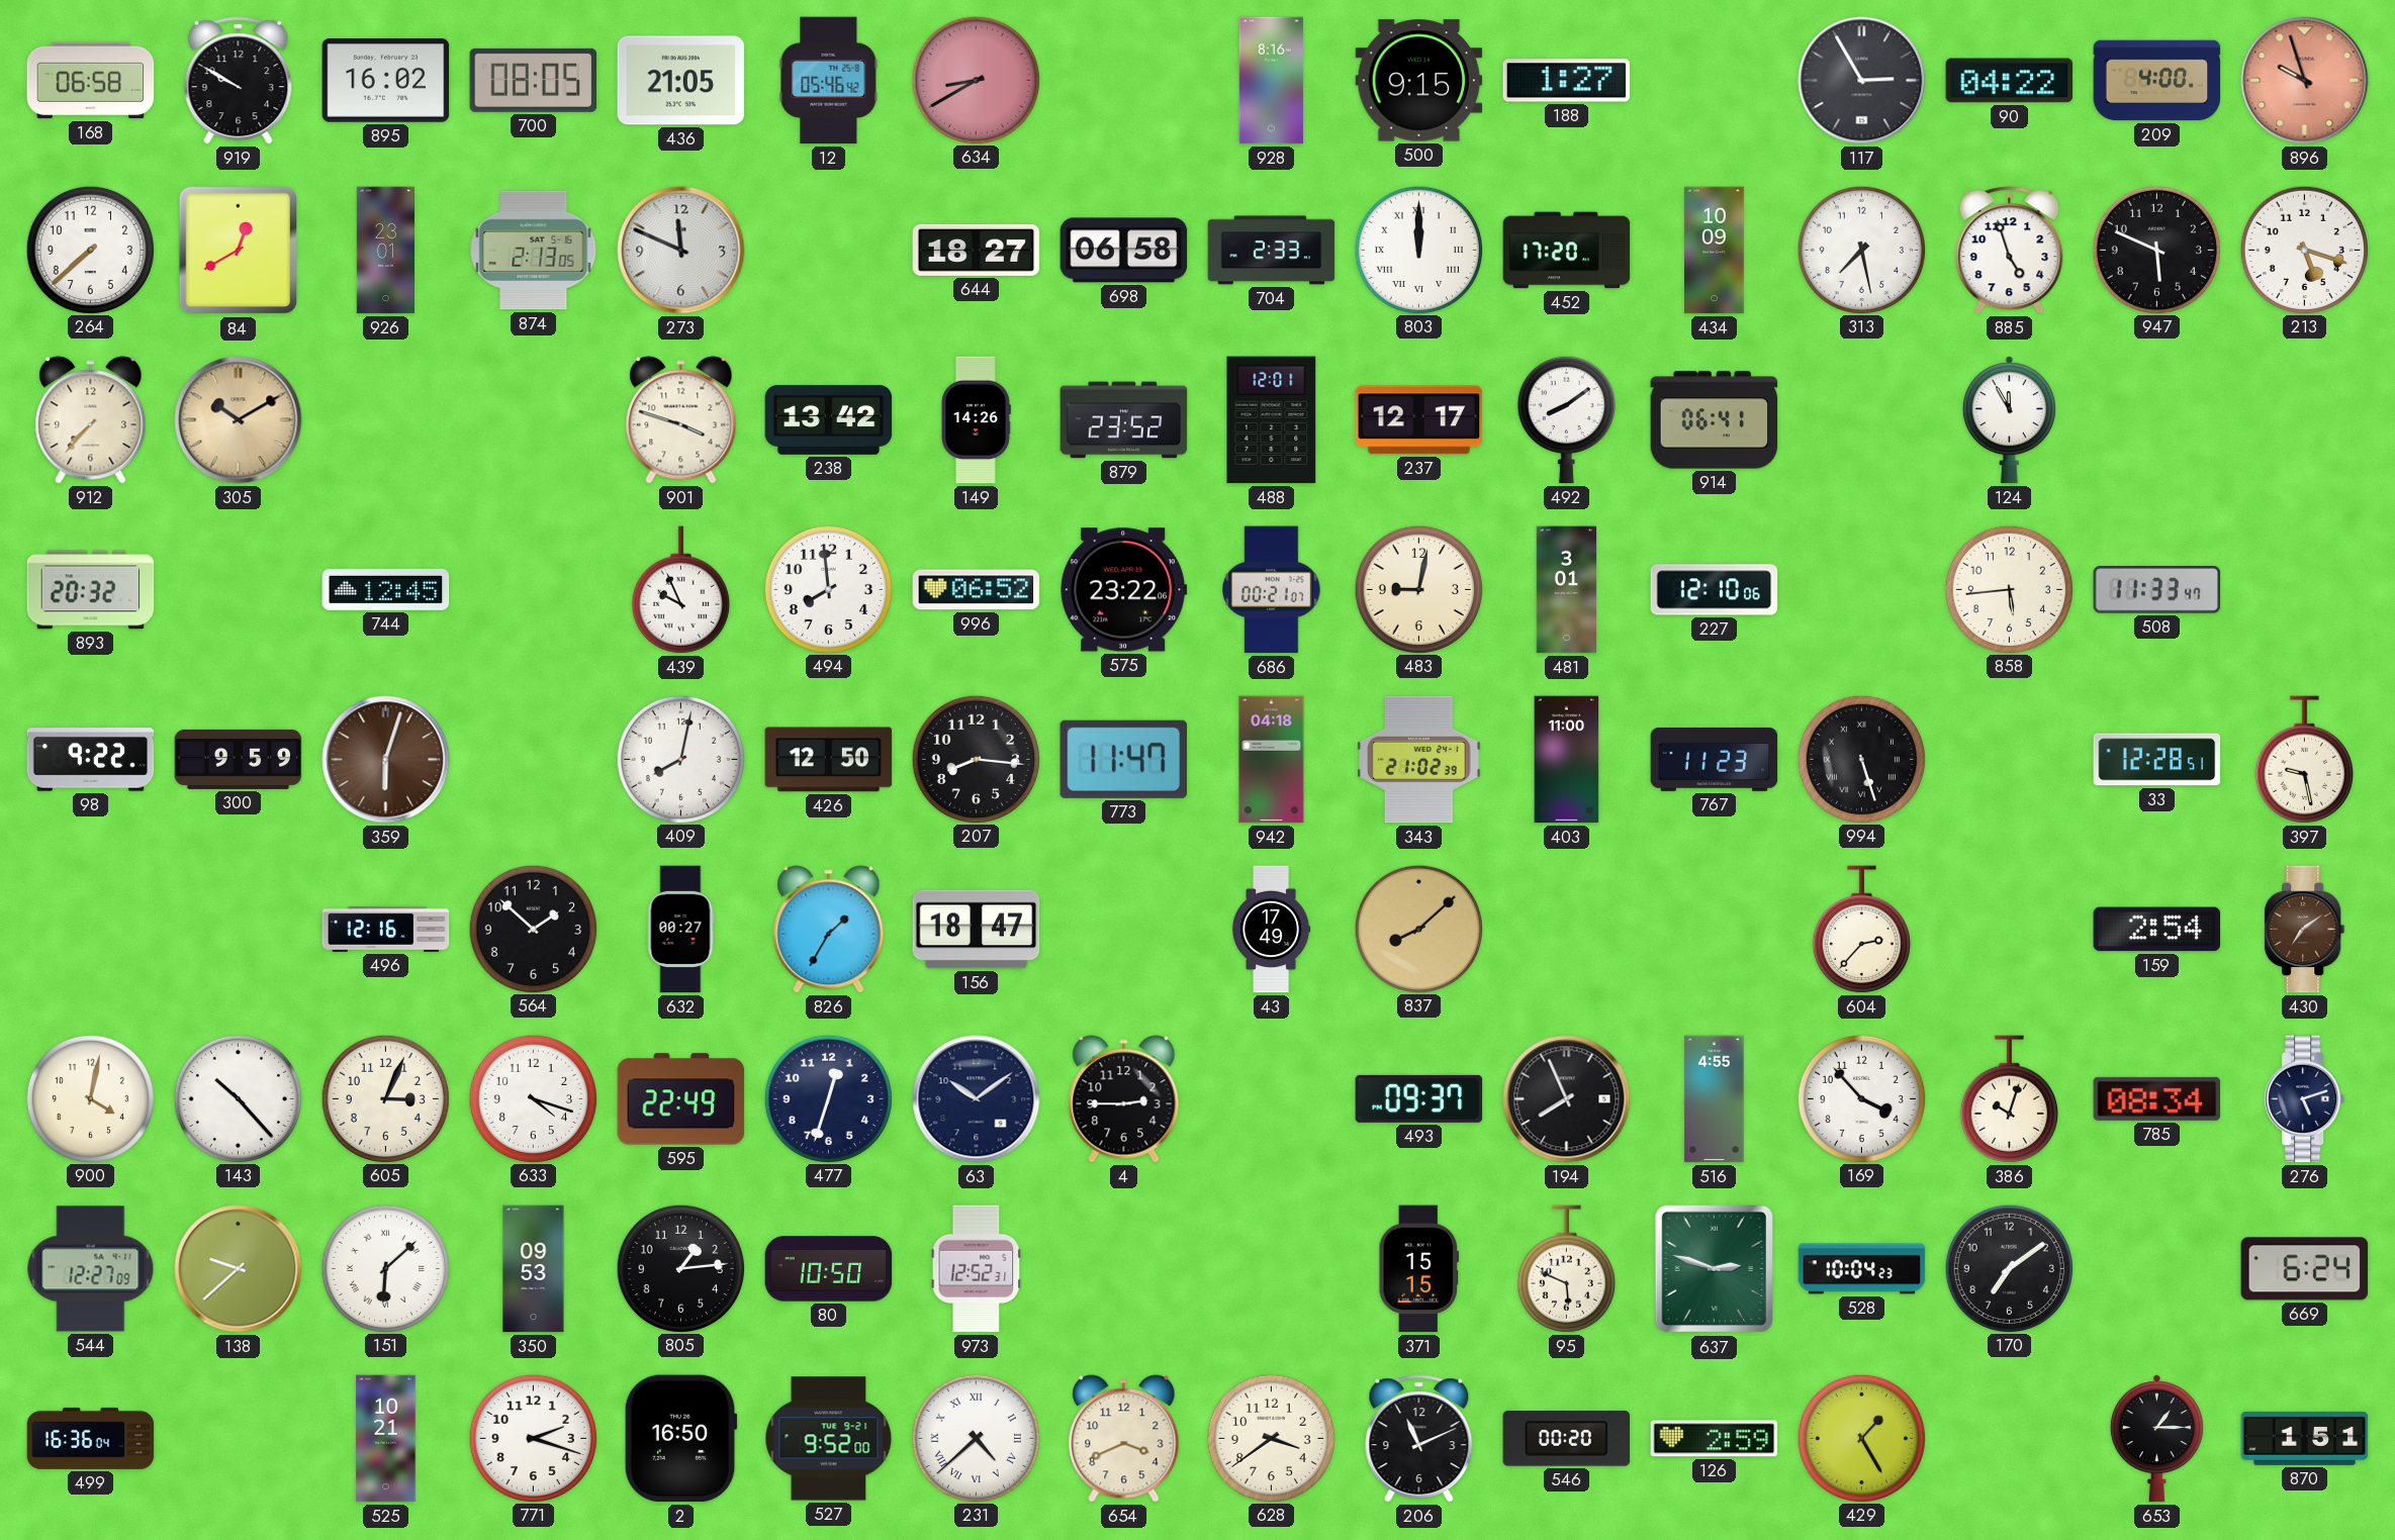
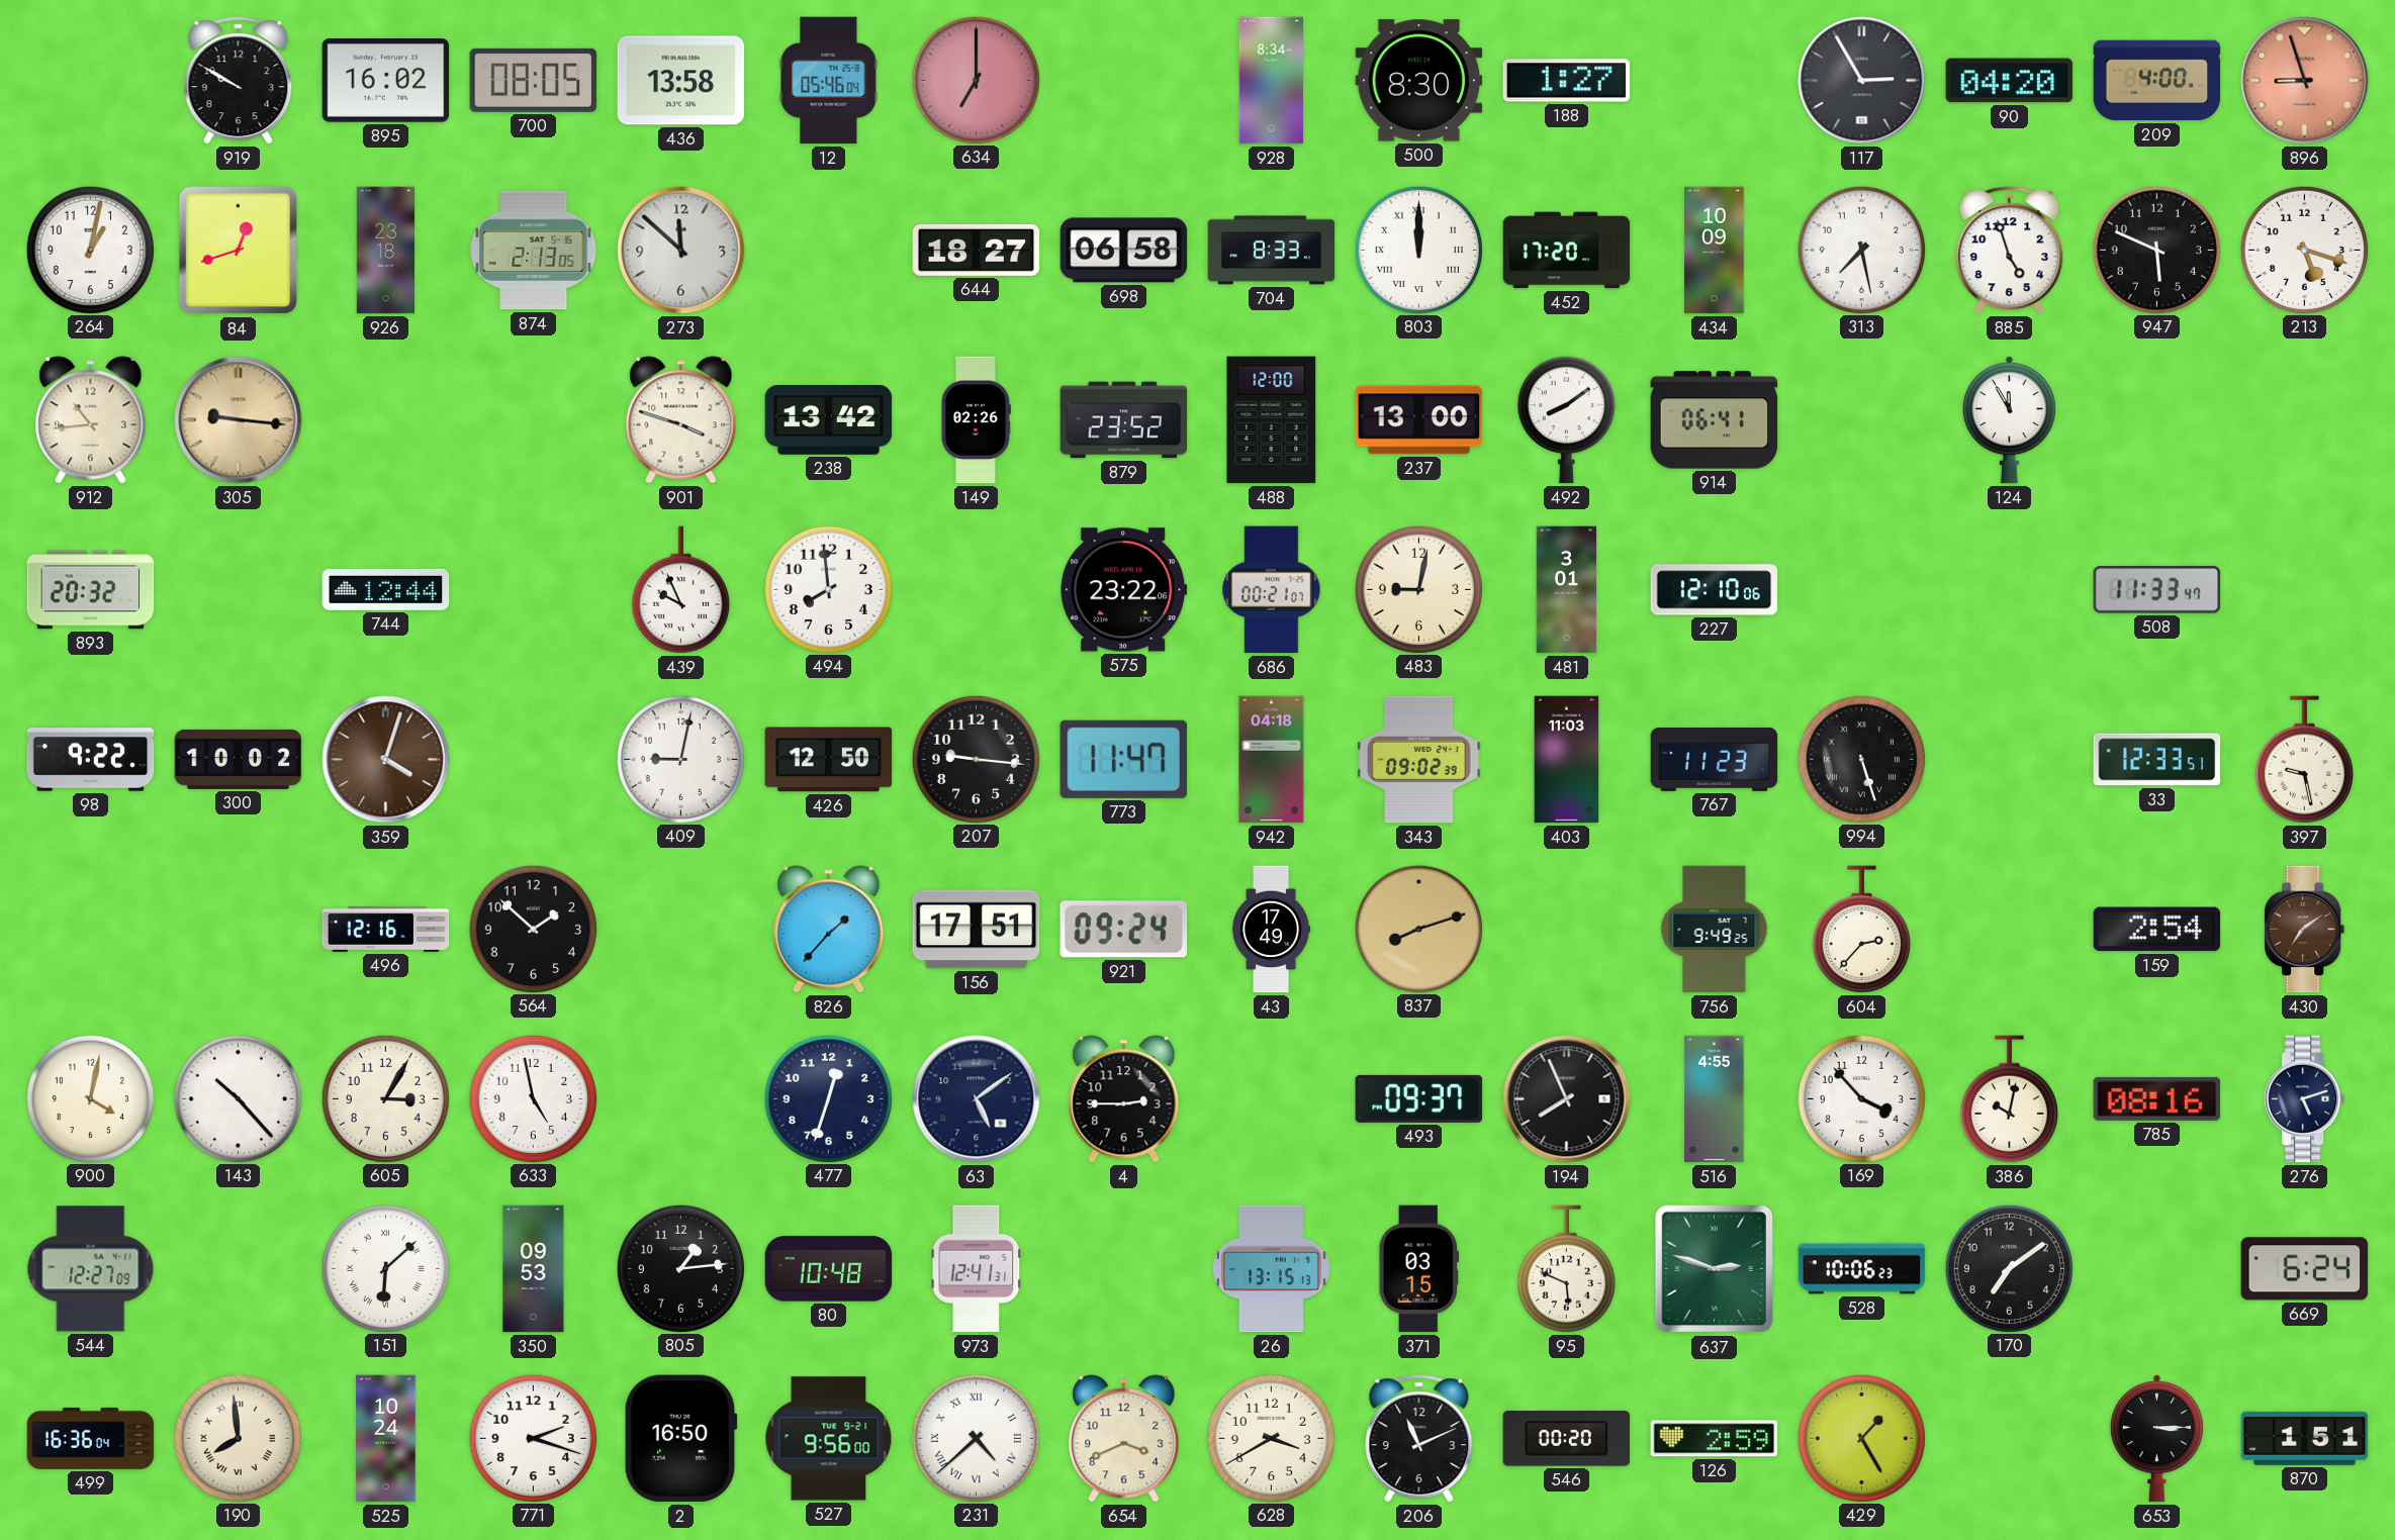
168: 06:58 -> none
436: 21:05 -> 13:58
12: 05:46:42 -> 05:46:04
634: 8:40 -> 7:00
928: 8:16 -> 8:34
500: 9:15 -> 8:30
90: 04:22 -> 04:20
896: 9:57 -> 8:57
264: 7:38 -> 1:02
84: 12:40 -> 12:42
926: 23:01 -> 23:18
273: 11:49 -> 11:52
704: 2:33 -> 8:33
912: 7:37 -> 10:44
305: 10:10 -> 9:16
149: 14:26 -> 02:26
488: 12:01 -> 12:00
237: 12:17 -> 13:00
744: 12:45 -> 12:44
996: 06:52 -> none
858: 5:44 -> none
300: 9:59 -> 10:02
359: 6:03 -> 4:03
409: 8:02 -> 9:02
207: 8:16 -> 9:16
343: 21:02 -> 09:02
403: 11:00 -> 11:03
33: 12:28 -> 12:33
632: 00:27 -> none
826: 1:35 -> 1:37
156: 18:47 -> 17:51
921: none -> 09:24
837: 8:08 -> 8:12
756: none -> 9:49
605: 3:04 -> 3:05
633: 4:18 -> 4:58
595: 22:49 -> none
63: 10:09 -> 5:09
386: 10:03 -> 10:02
785: 08:34 -> 08:16
138: 9:38 -> none
80: 10:50 -> 10:48
973: 12:52 -> 12:41
26: none -> 13:15
371: 15:15 -> 03:15
528: 10:04 -> 10:06
190: none -> 7:59
525: 10:21 -> 10:24
527: 9:52 -> 9:56
628: 3:39 -> 3:40
653: 1:15 -> 3:15
